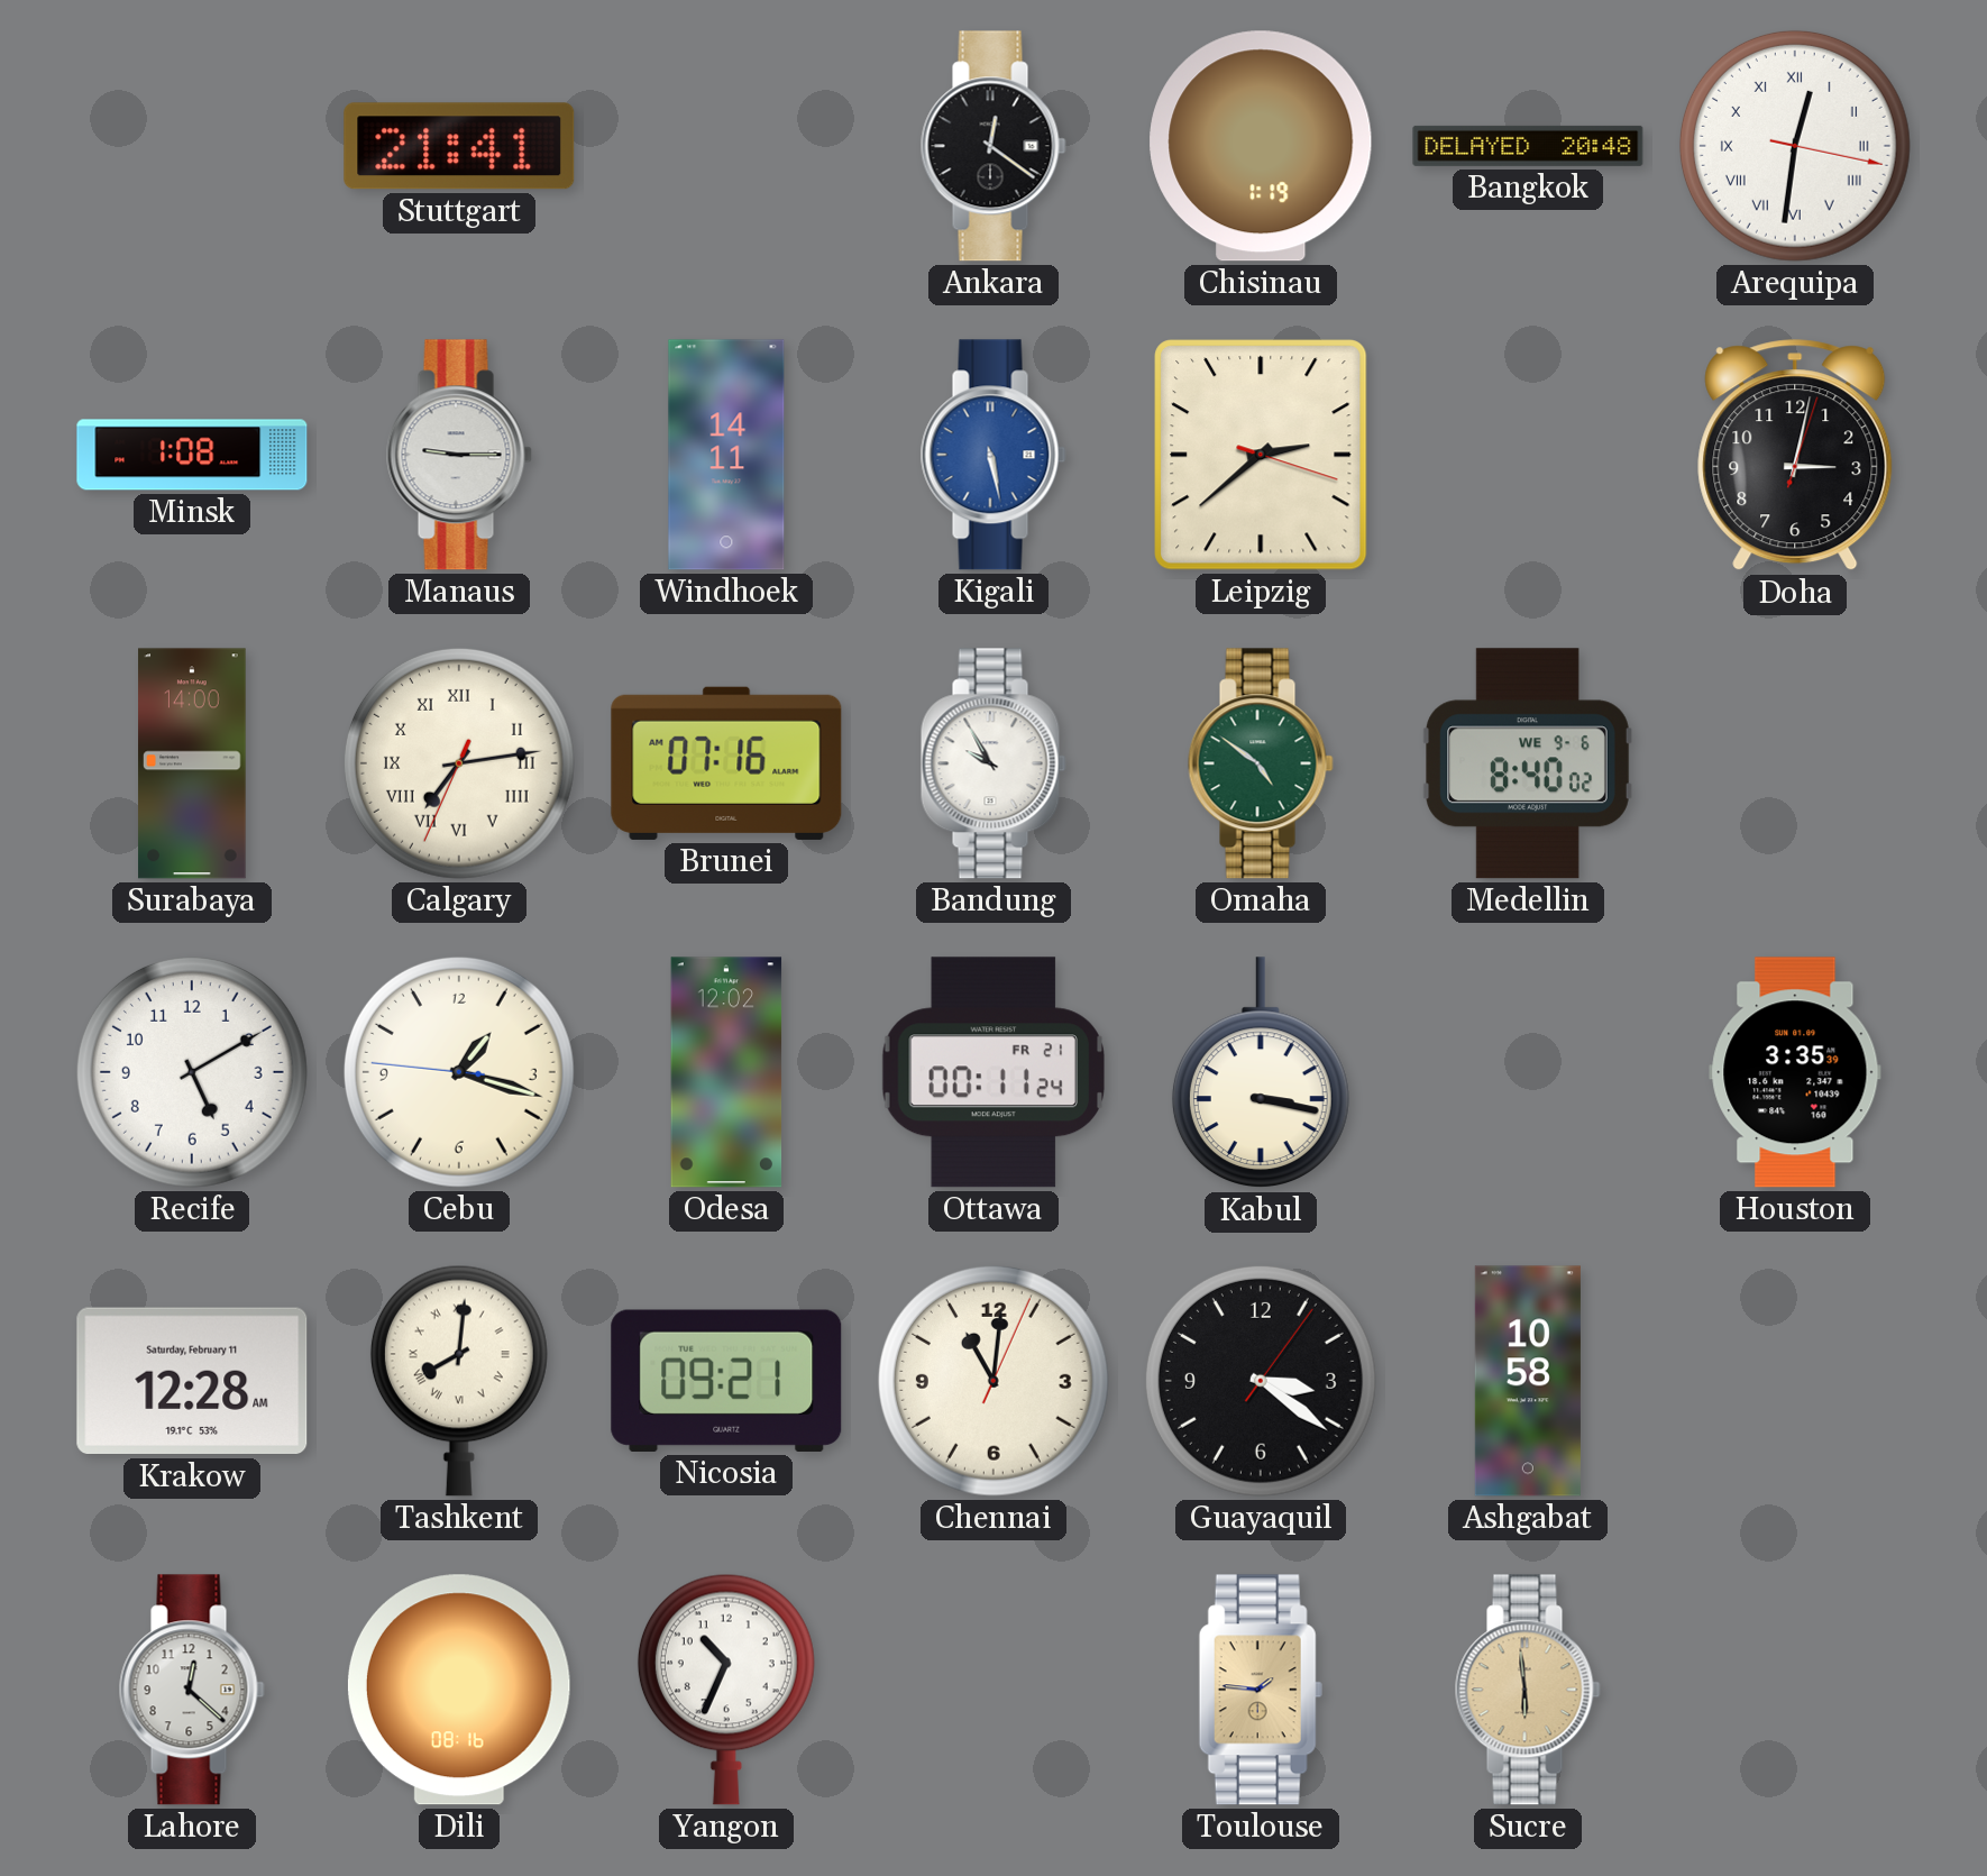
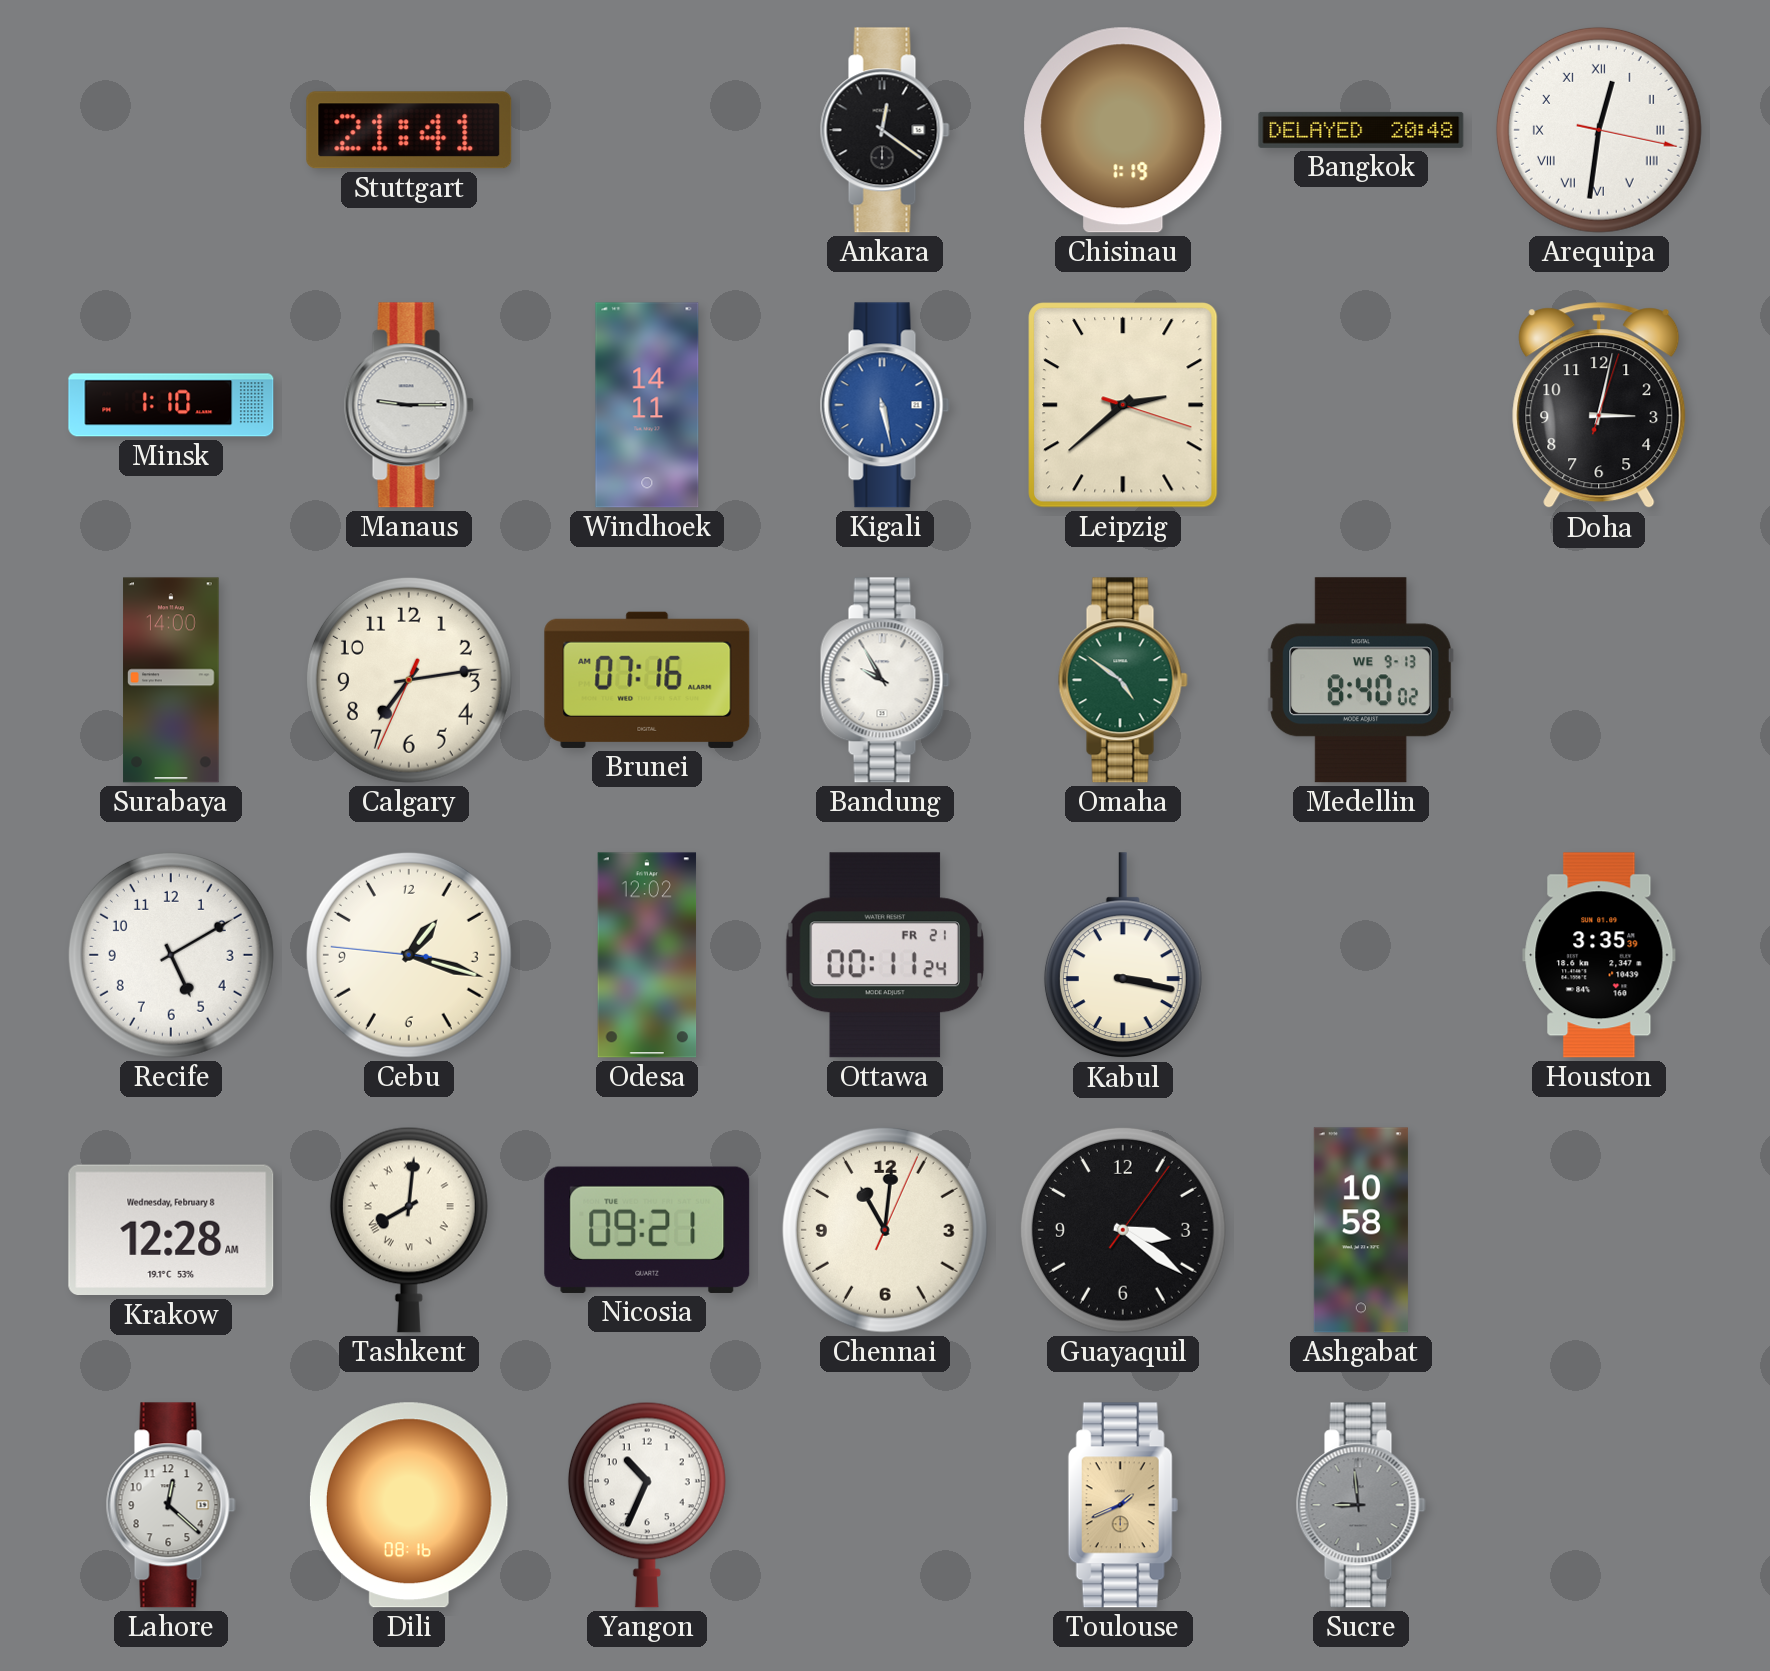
Minsk: 1:08 -> 1:10
Calgary numerals: Roman -> Arabic
Medellin date: WE 9-6 -> WE 9-13
Krakow date: Saturday, February 11 -> Wednesday, February 8
Toulouse: 1:46 -> 1:41
Sucre: 5:59 -> 8:59
Sucre dial: champagne -> grey
